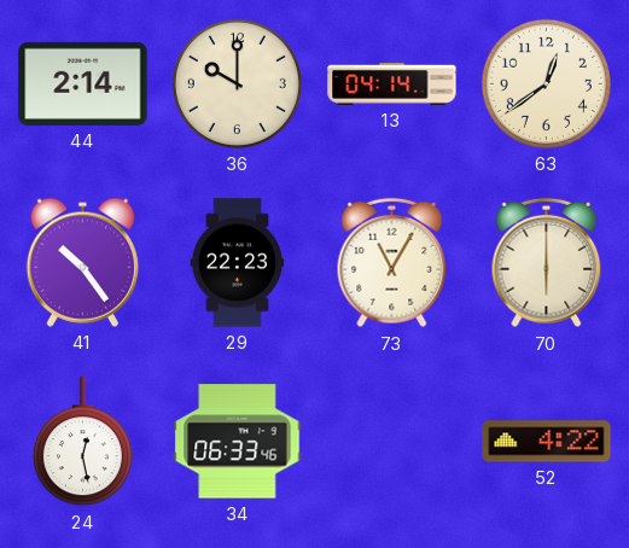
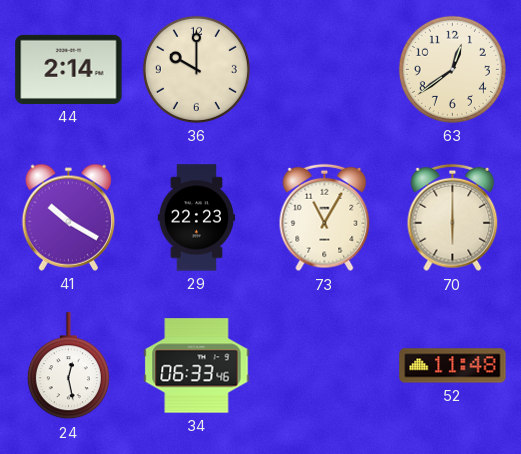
13: 04:14 -> none
41: 10:24 -> 10:20
52: 4:22 -> 11:48
